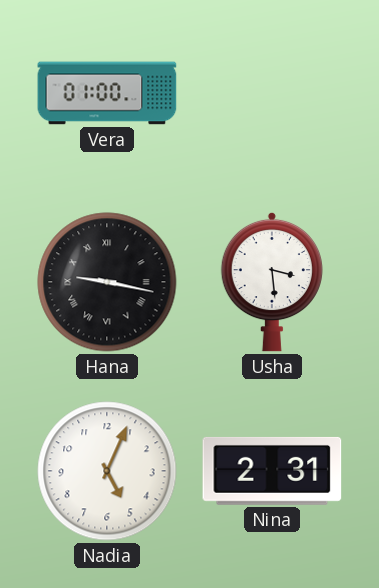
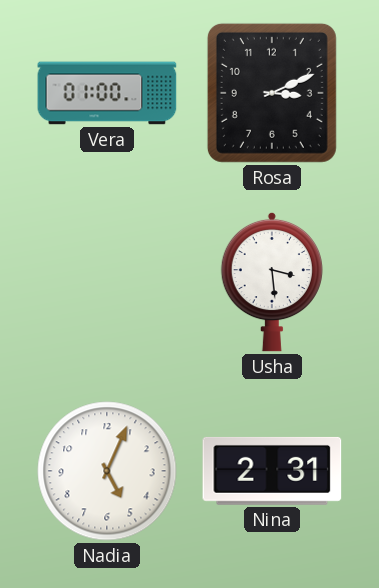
Rosa: none -> 3:11
Hana: 9:17 -> none
